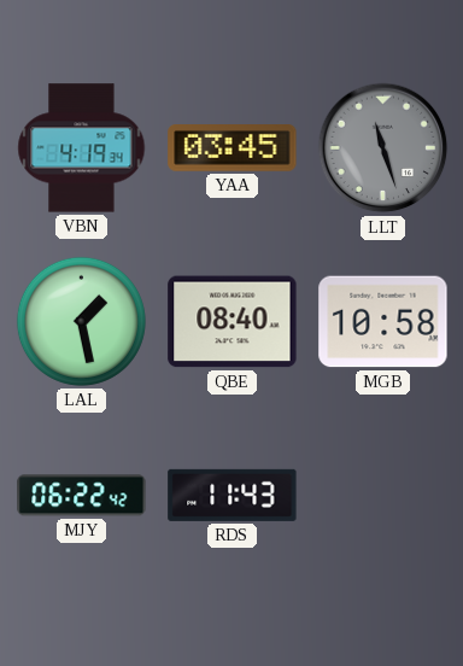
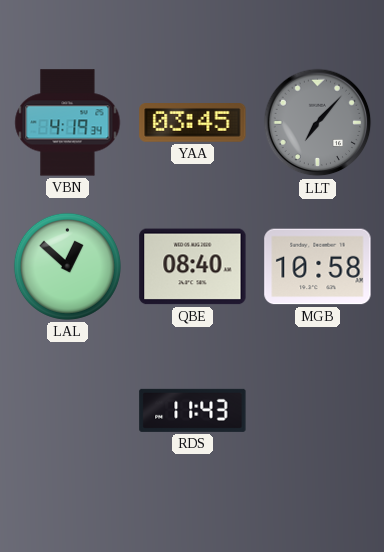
LLT: 11:27 -> 7:07
LAL: 1:28 -> 12:52
MJY: 06:22 -> none
